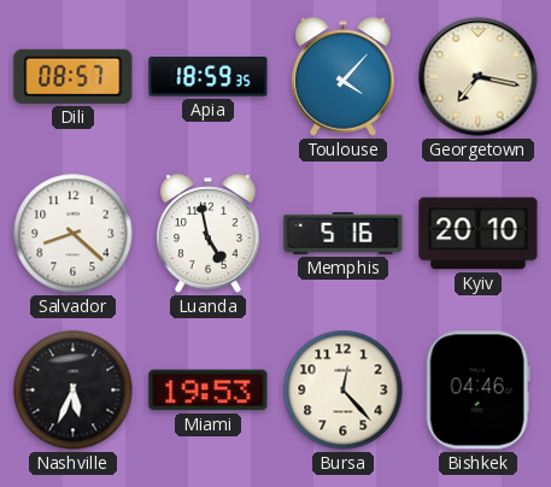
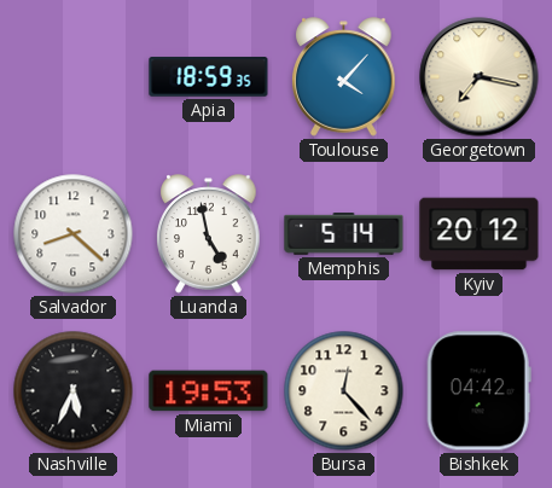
Dili: 08:57 -> none
Memphis: 5:16 -> 5:14
Kyiv: 20:10 -> 20:12
Bishkek: 04:46 -> 04:42
